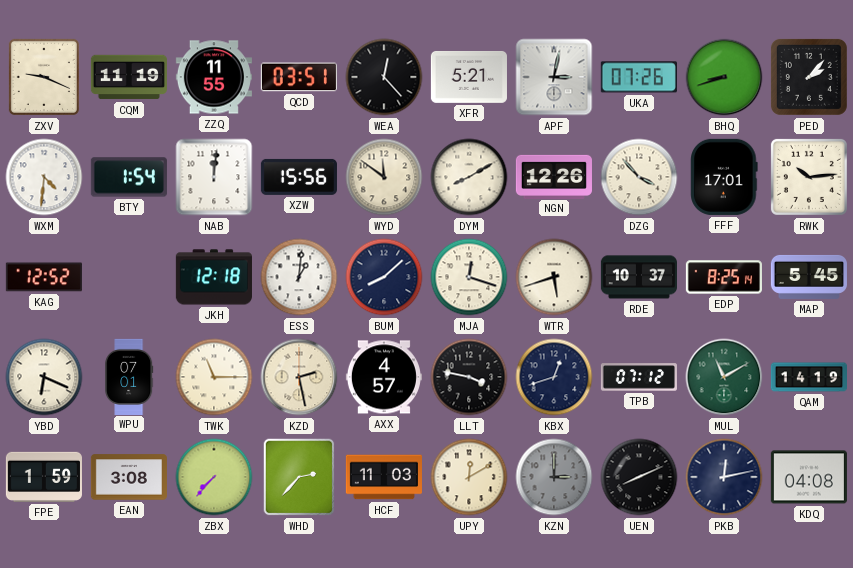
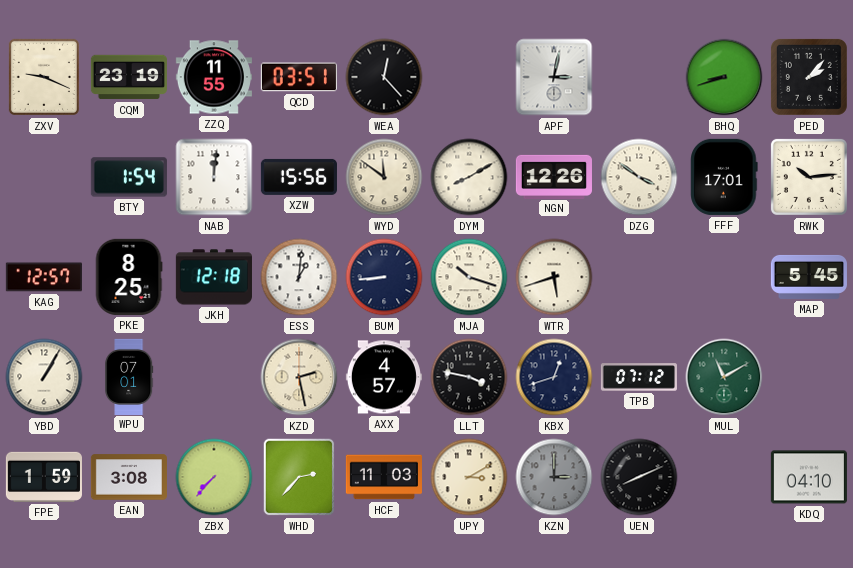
CQM: 11:19 -> 23:19
XFR: 5:21 -> none
UKA: 07:26 -> none
WXM: 4:31 -> none
DZG: 3:53 -> 3:51
KAG: 12:52 -> 12:57
PKE: none -> 8:25
BUM: 8:08 -> 8:44
MJA: 12:18 -> 10:18
RDE: 10:37 -> none
EDP: 8:25 -> none
YBD: 6:19 -> 1:05
TWK: 11:15 -> none
QAM: 14:19 -> none
UPY: 12:10 -> 3:10
PKB: 12:13 -> none
KDQ: 04:08 -> 04:10
